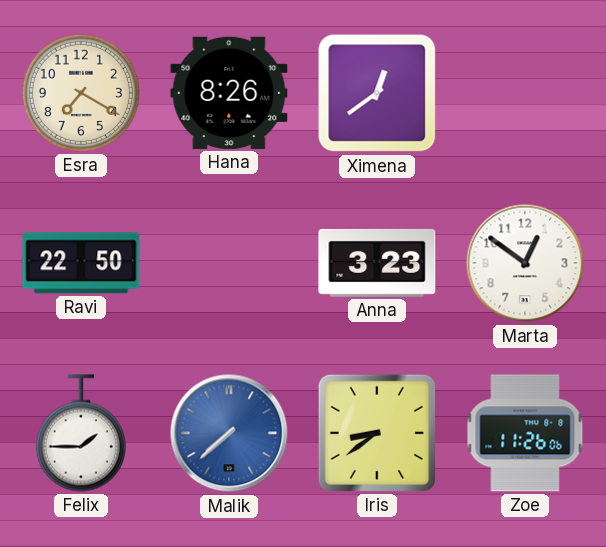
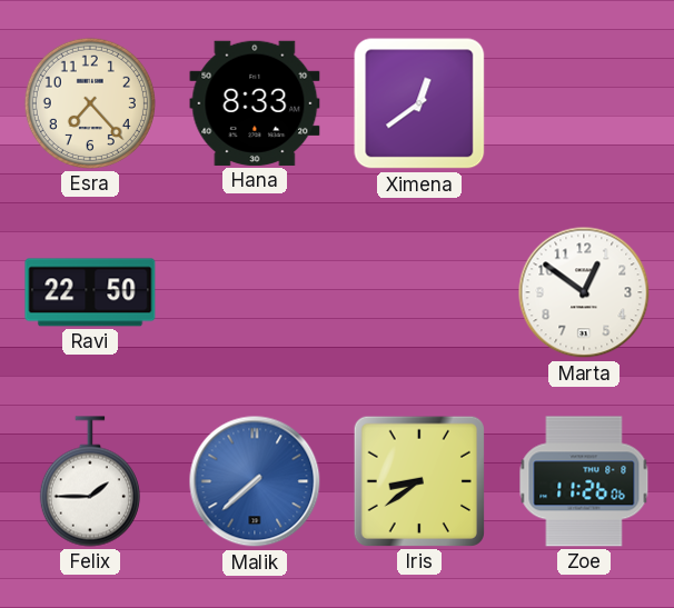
Esra: 7:20 -> 7:23
Hana: 8:26 -> 8:33
Anna: 3:23 -> none
